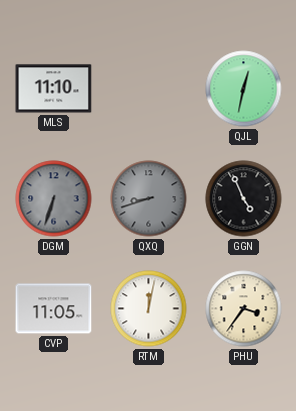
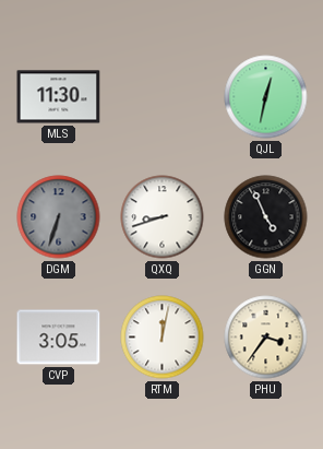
MLS: 11:10 -> 11:30
QXQ dial: grey -> white
CVP: 11:05 -> 3:05
